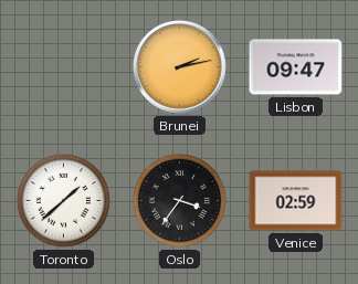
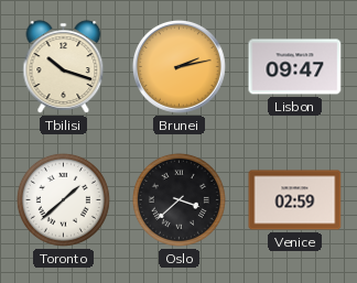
Tbilisi: none -> 10:18
Oslo: 3:36 -> 3:38
